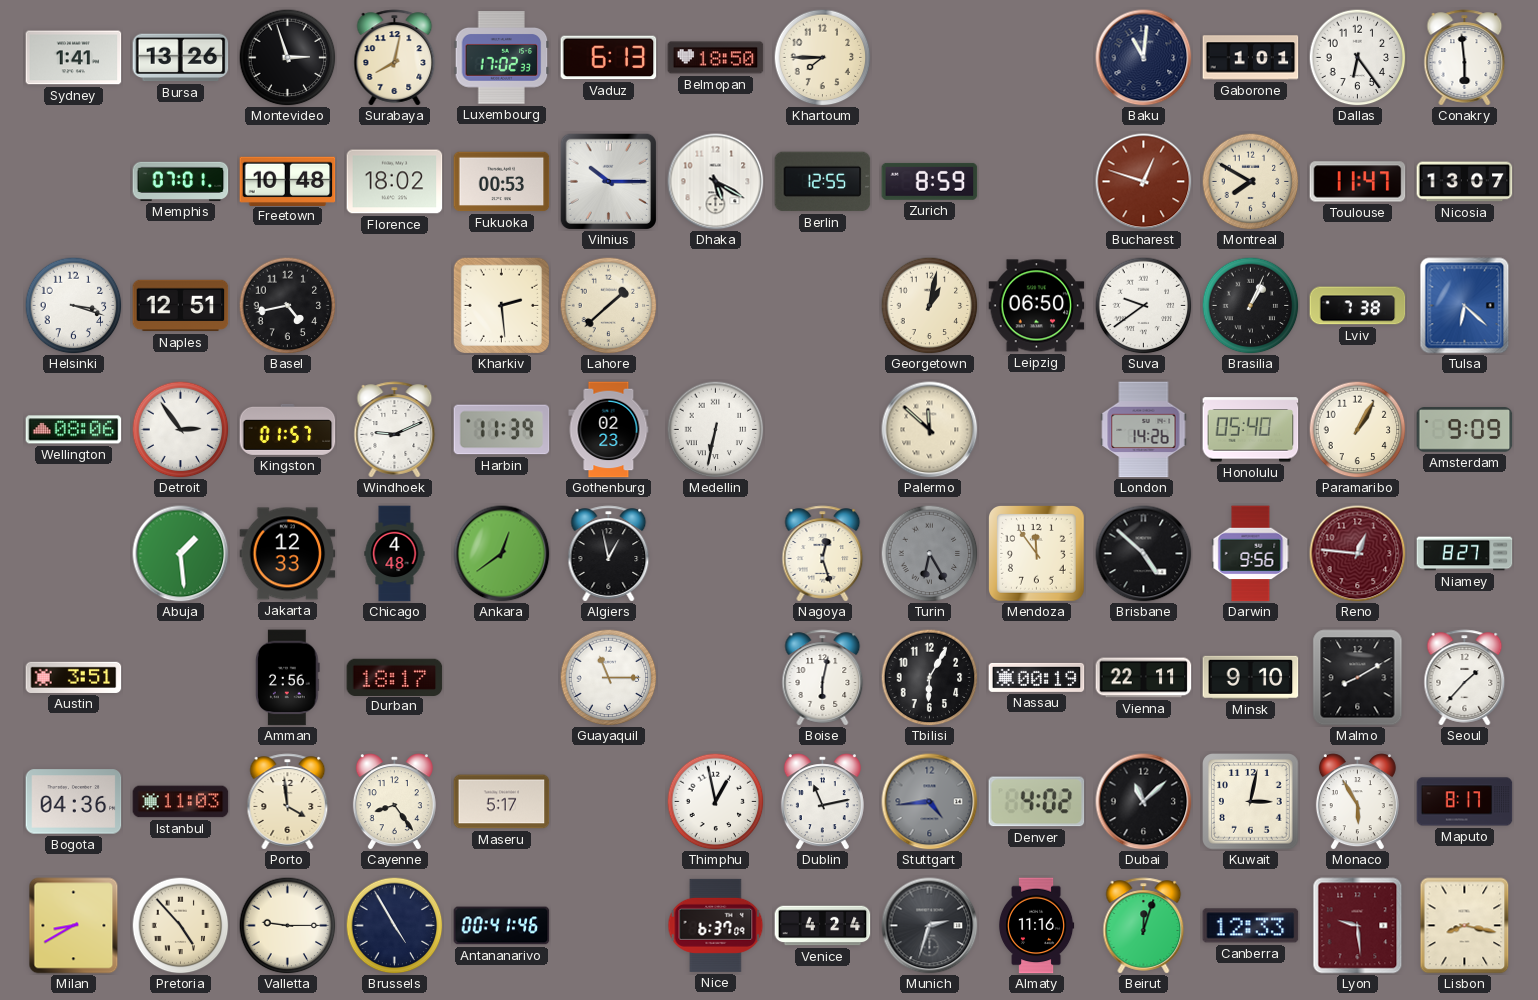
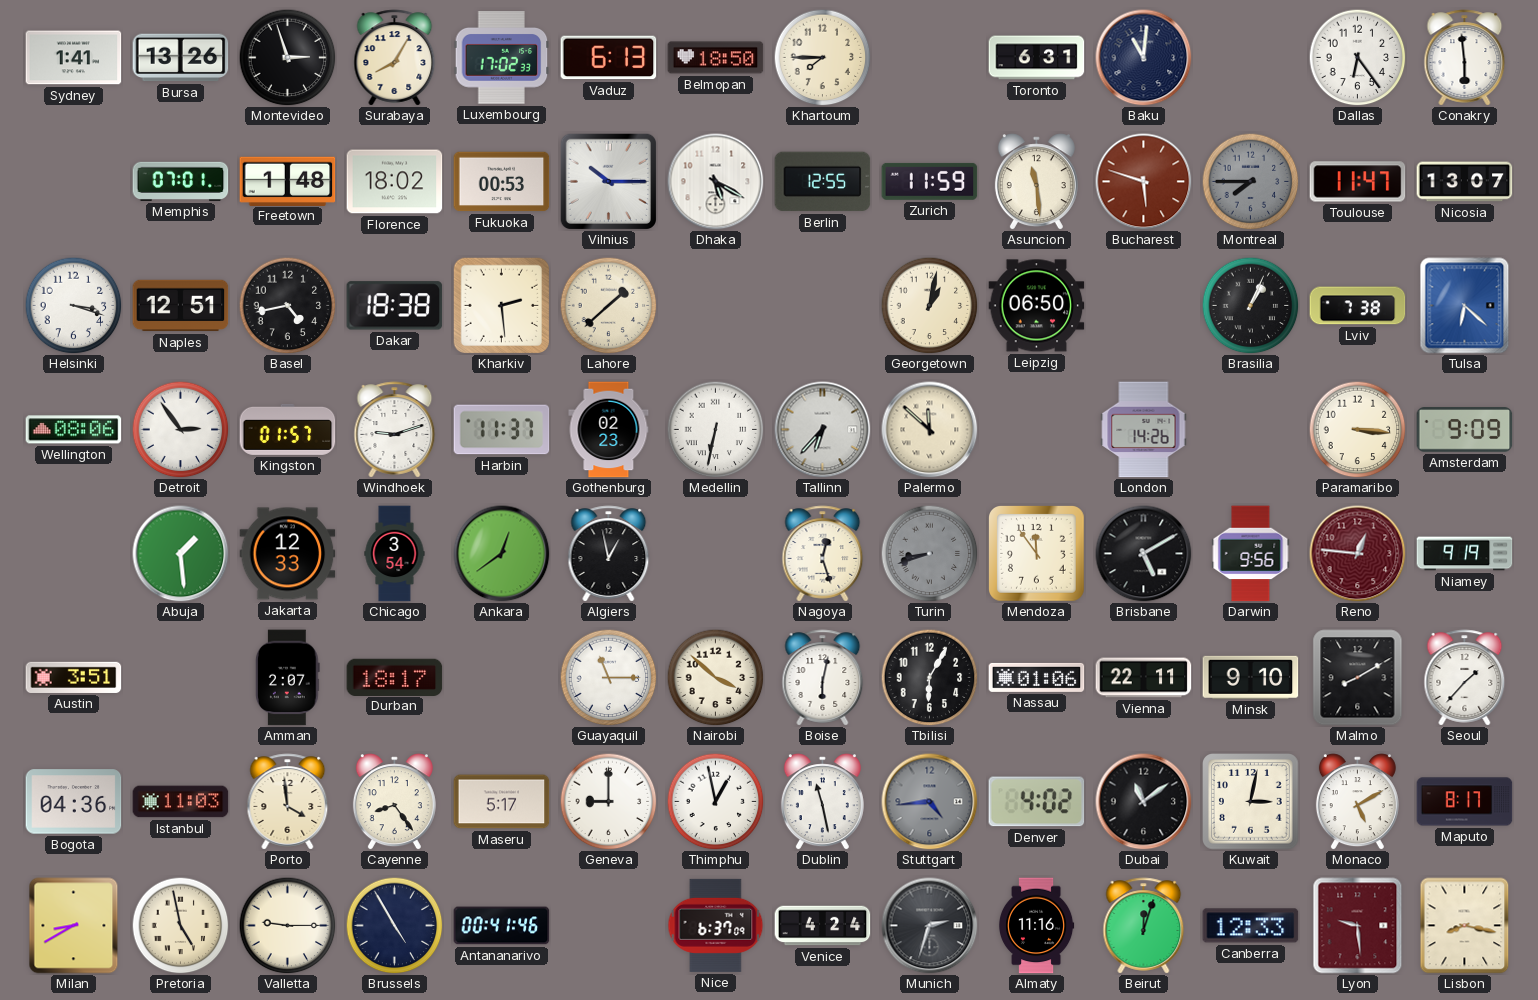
Surabaya: 8:02 -> 8:05
Toronto: none -> 6:31
Gaborone: 1:01 -> none
Freetown: 10:48 -> 1:48
Zurich: 8:59 -> 11:59
Asuncion: none -> 11:29
Bucharest: 12:48 -> 5:48
Montreal: 7:50 -> 7:45
Montreal dial: cream -> grey
Dakar: none -> 18:38
Suva: 9:39 -> none
Windhoek: 9:11 -> 9:12
Harbin: 11:39 -> 11:37
Tallinn: none -> 6:37
Honolulu: 05:40 -> none
Paramaribo: 1:05 -> 3:16
Chicago: 4:48 -> 3:54
Turin: 6:25 -> 8:42
Brisbane: 4:52 -> 5:10
Niamey: 8:27 -> 9:19
Amman: 2:56 -> 2:07
Nairobi: none -> 3:52
Nassau: 00:19 -> 01:06
Geneva: none -> 9:00
Dublin: 11:13 -> 11:28
Dubai: 11:08 -> 11:09
Monaco: 5:55 -> 5:10
Pretoria: 4:53 -> 4:58
